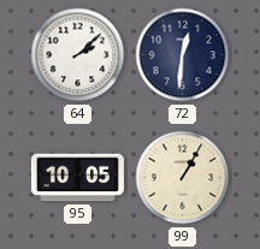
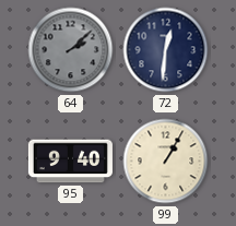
64 dial: white -> grey
95: 10:05 -> 9:40
